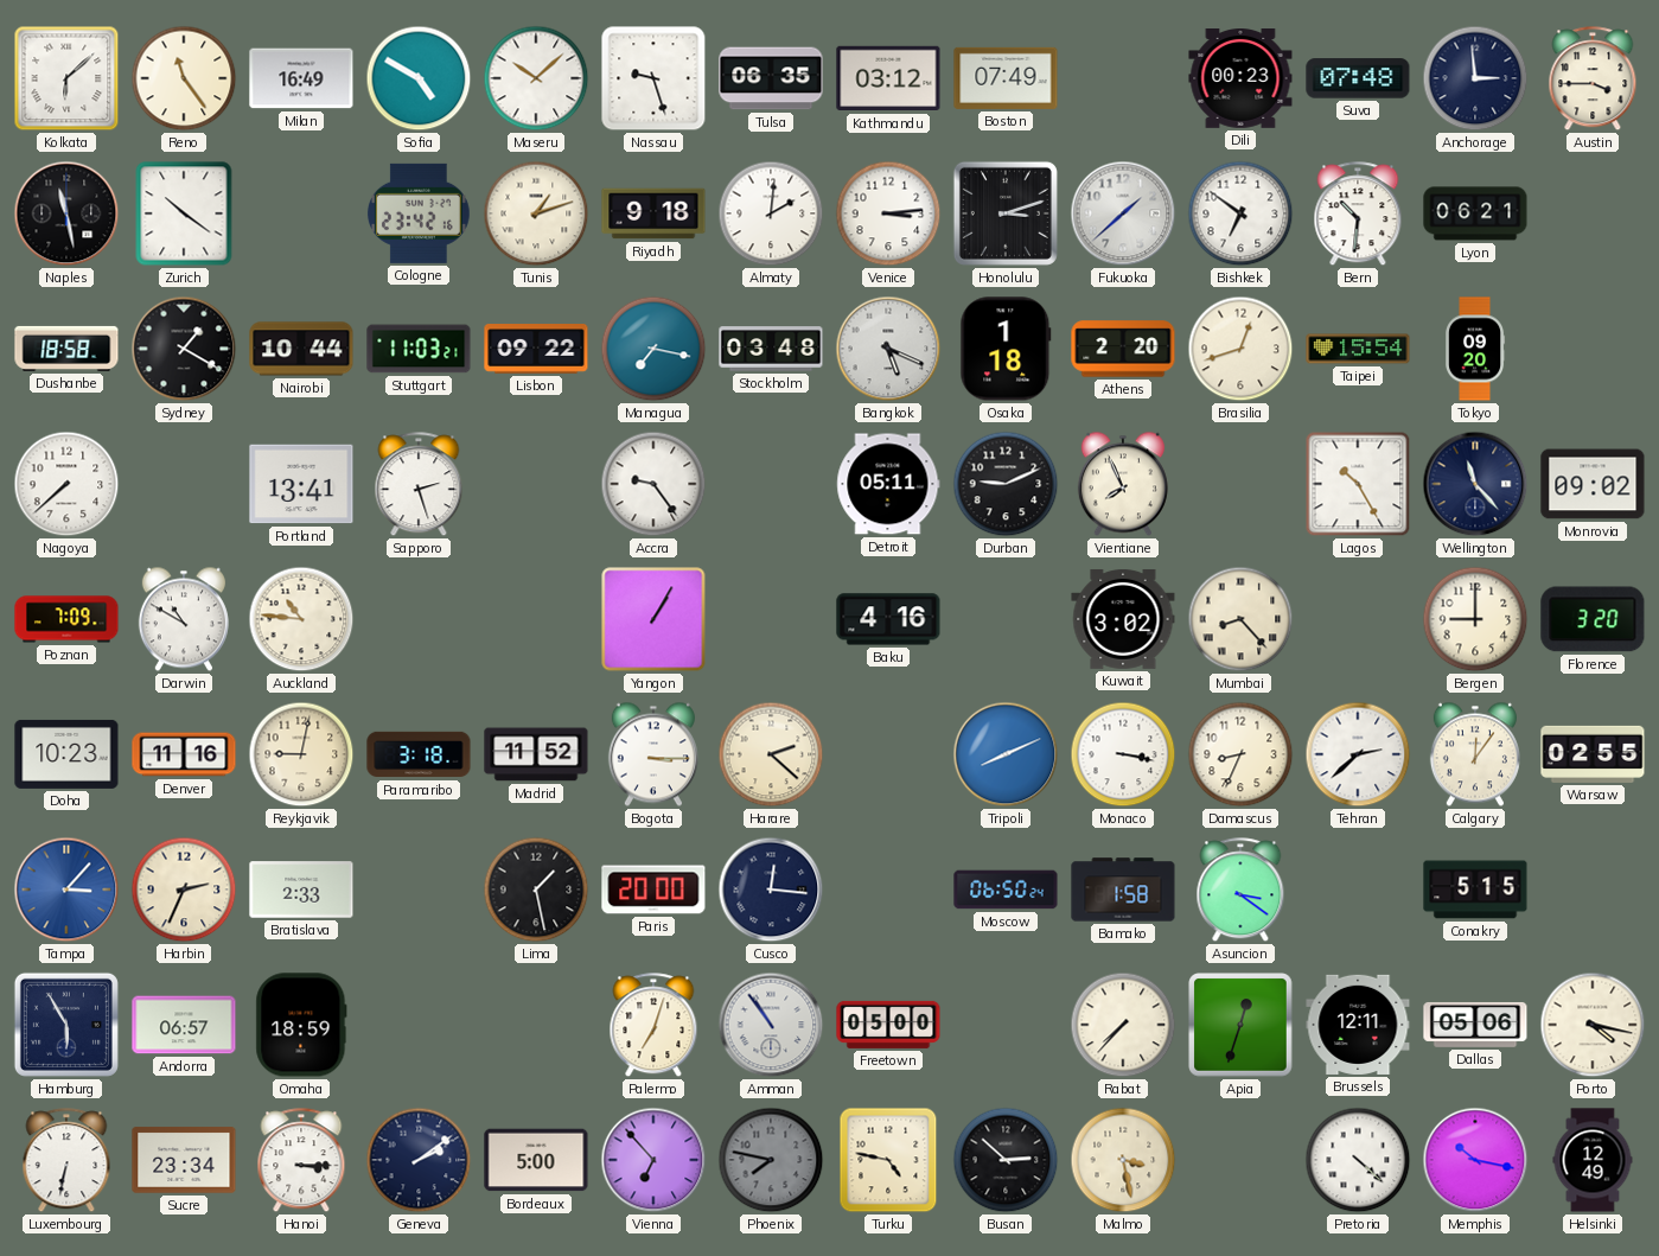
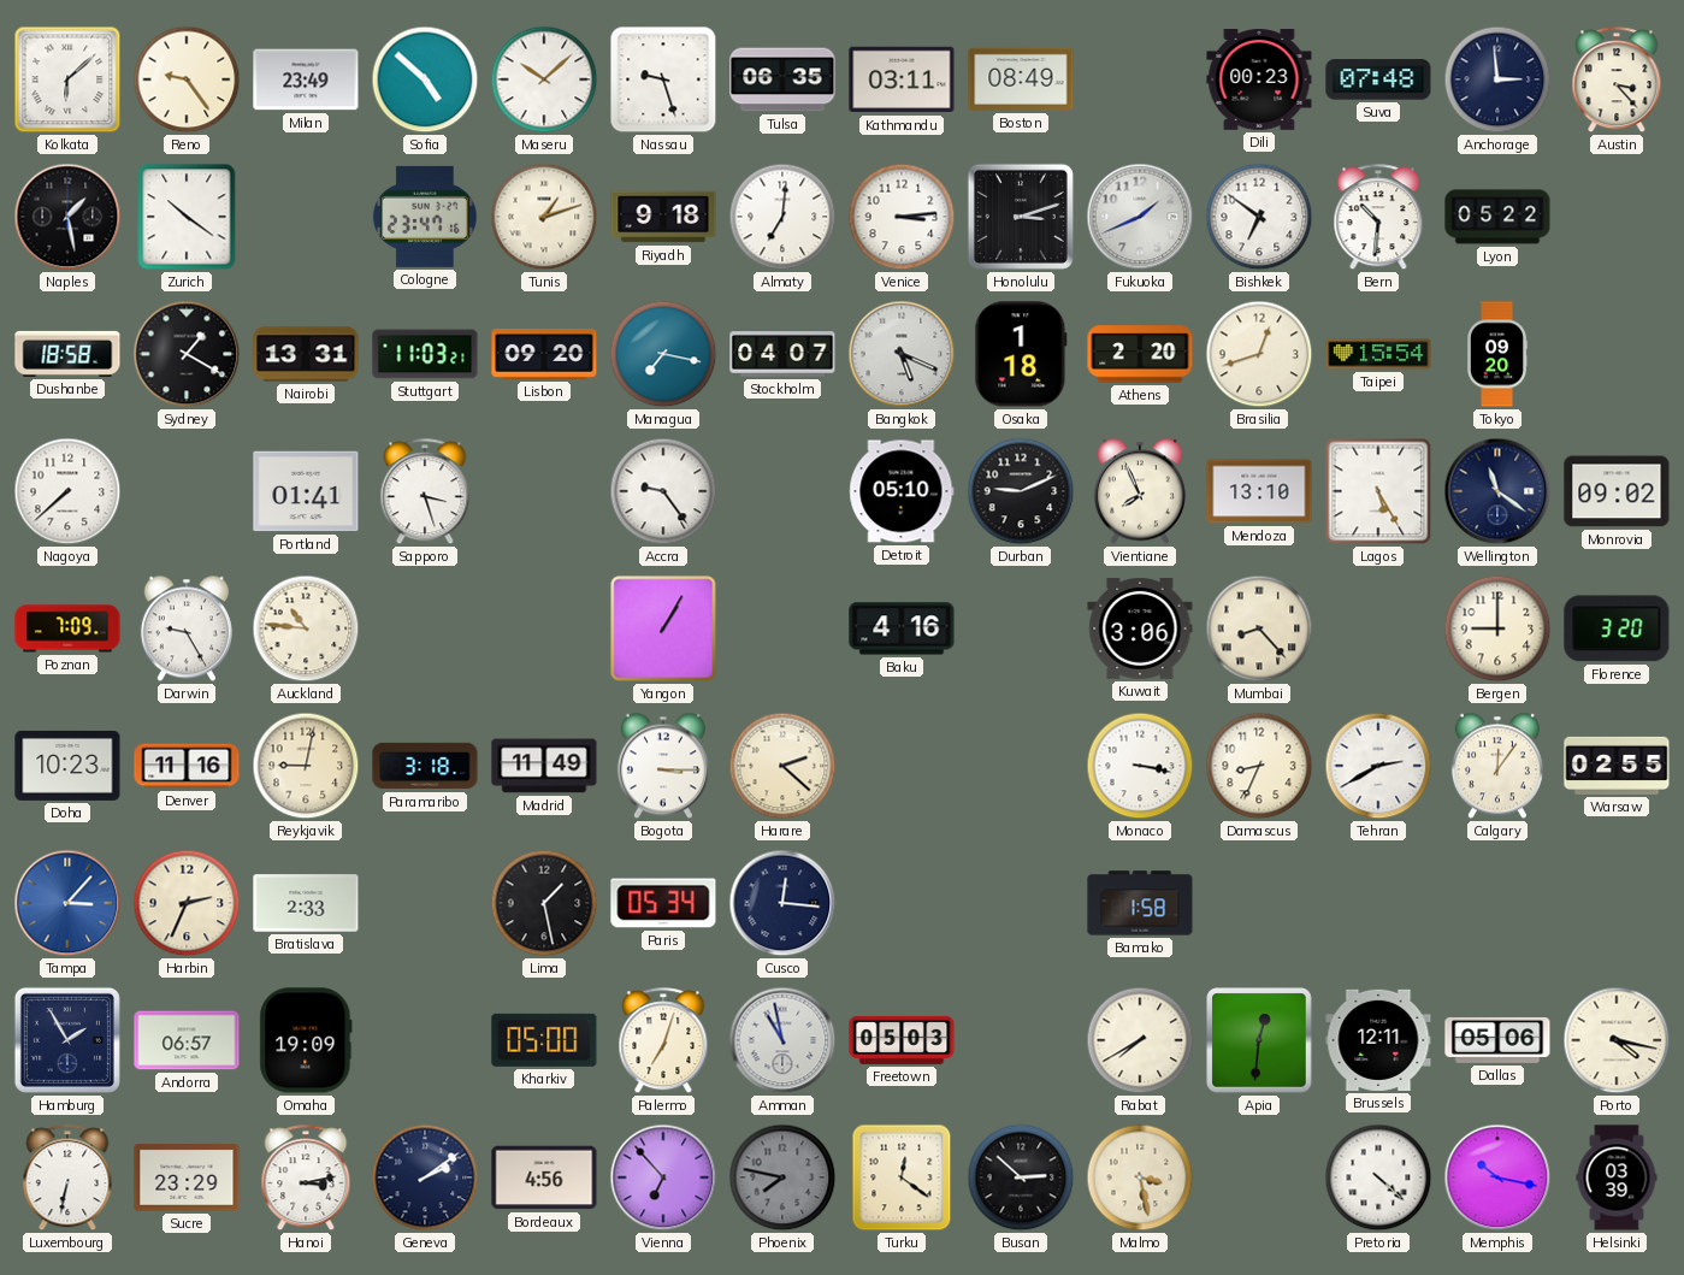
Reno: 11:24 -> 9:24
Milan: 16:49 -> 23:49
Sofia: 4:50 -> 4:52
Kathmandu: 03:12 -> 03:11
Boston: 07:49 -> 08:49
Austin: 3:45 -> 3:23
Naples: 11:28 -> 1:28
Cologne: 23:42 -> 23:47
Almaty: 2:01 -> 7:01
Fukuoka: 1:38 -> 1:41
Lyon: 06:21 -> 05:22
Nairobi: 10:44 -> 13:31
Lisbon: 09:22 -> 09:20
Stockholm: 03:48 -> 04:07
Portland: 13:41 -> 01:41
Sapporo: 2:27 -> 3:27
Detroit: 05:11 -> 05:10
Mendoza: none -> 13:10
Lagos: 10:25 -> 5:25
Wellington: 11:23 -> 11:21
Darwin: 10:50 -> 9:25
Kuwait: 3:02 -> 3:06
Madrid: 11:52 -> 11:49
Tripoli: 8:11 -> none
Tehran: 2:38 -> 2:40
Paris: 20:00 -> 05:34
Moscow: 06:50 -> none
Asuncion: 3:21 -> none
Conakry: 5:15 -> none
Hamburg: 5:55 -> 1:55
Omaha: 18:59 -> 19:09
Kharkiv: none -> 05:00
Amman: 10:54 -> 10:58
Freetown: 05:00 -> 05:03
Rabat: 7:37 -> 7:40
Apia: 12:33 -> 12:31
Sucre: 23:34 -> 23:29
Hanoi: 3:15 -> 3:13
Bordeaux: 5:00 -> 4:56
Turku: 4:47 -> 12:21
Helsinki: 12:49 -> 03:39
